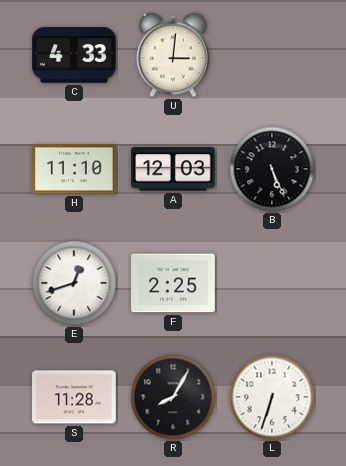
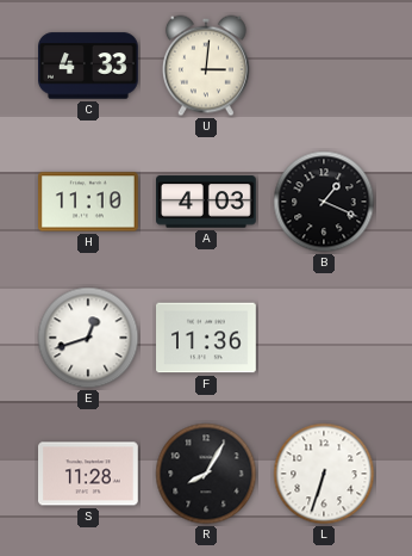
A: 12:03 -> 4:03
B: 5:26 -> 1:19
F: 2:25 -> 11:36
